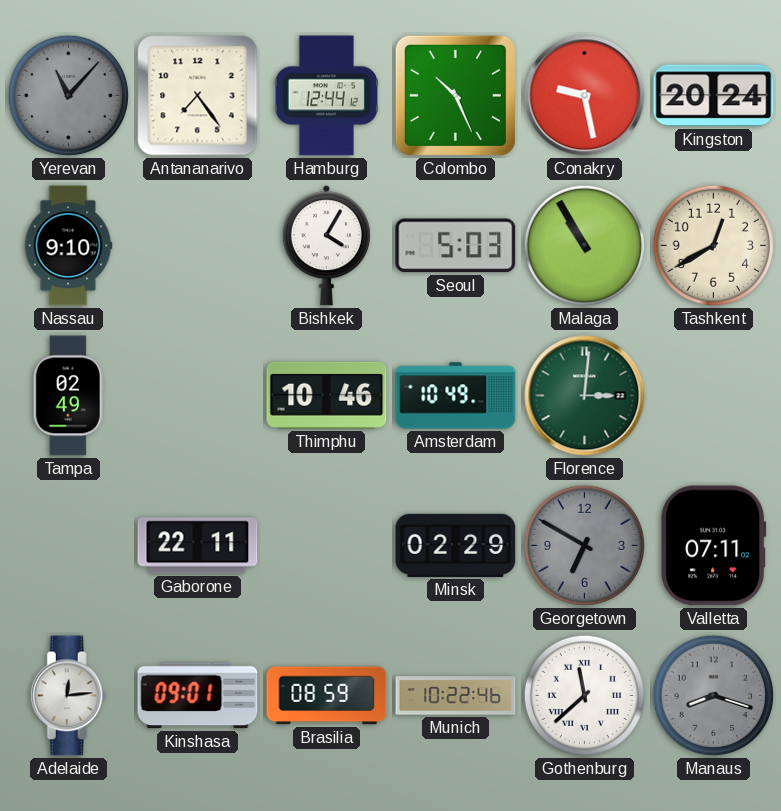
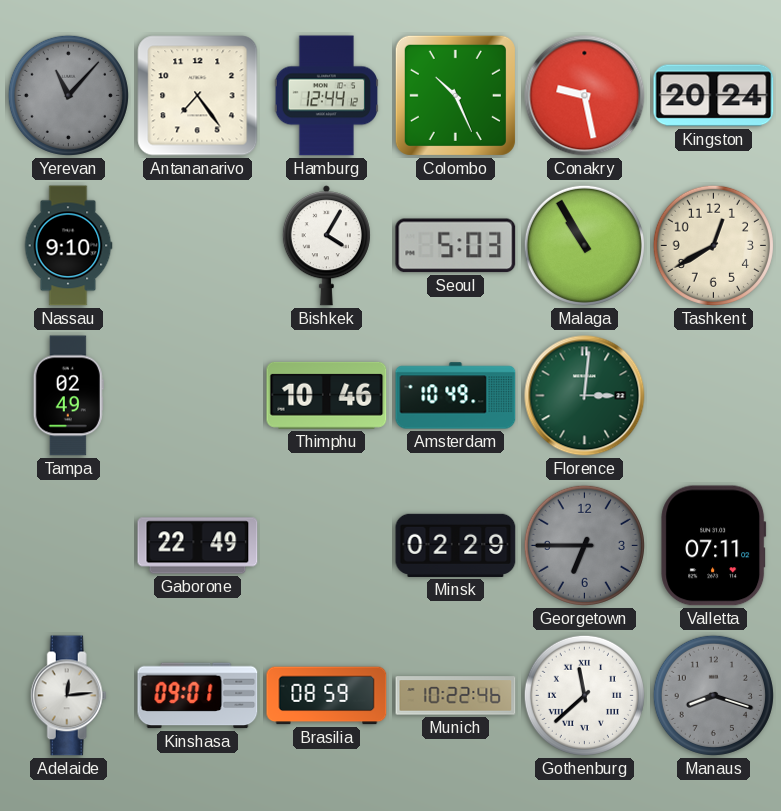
Gaborone: 22:11 -> 22:49
Georgetown: 6:50 -> 6:45
